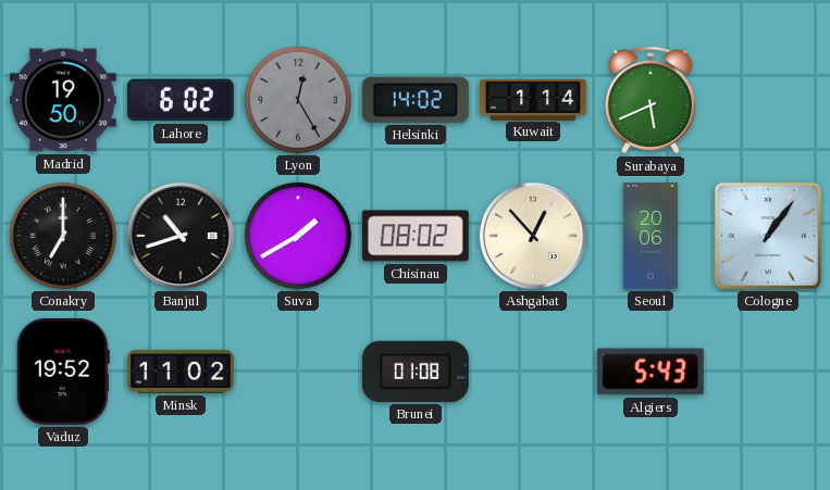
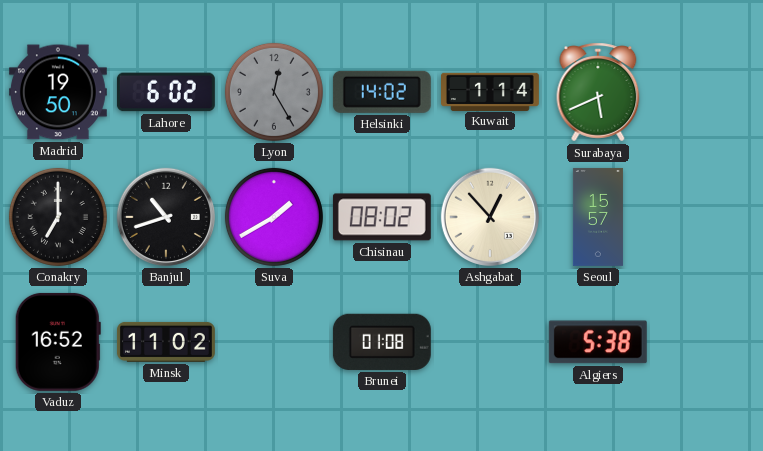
Seoul: 20:06 -> 15:57
Cologne: 1:06 -> none
Vaduz: 19:52 -> 16:52
Algiers: 5:43 -> 5:38
